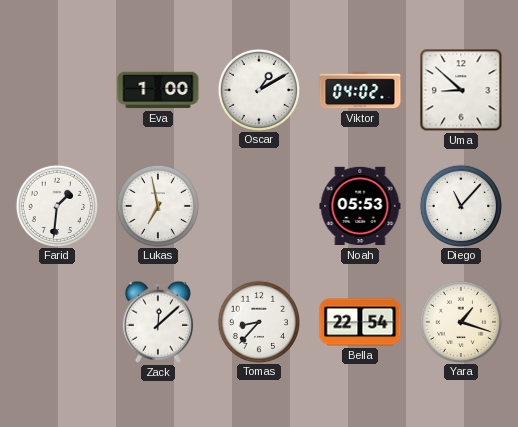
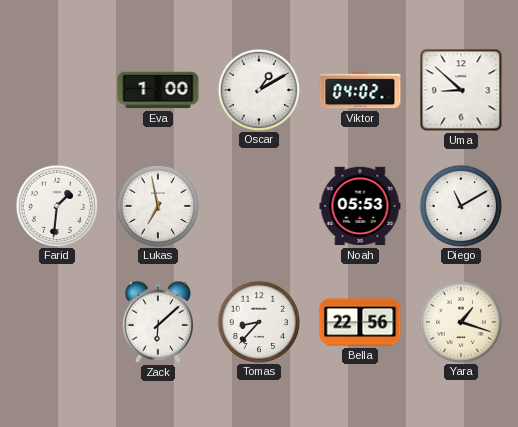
Diego: 11:07 -> 11:10
Zack: 12:08 -> 6:08
Bella: 22:54 -> 22:56
